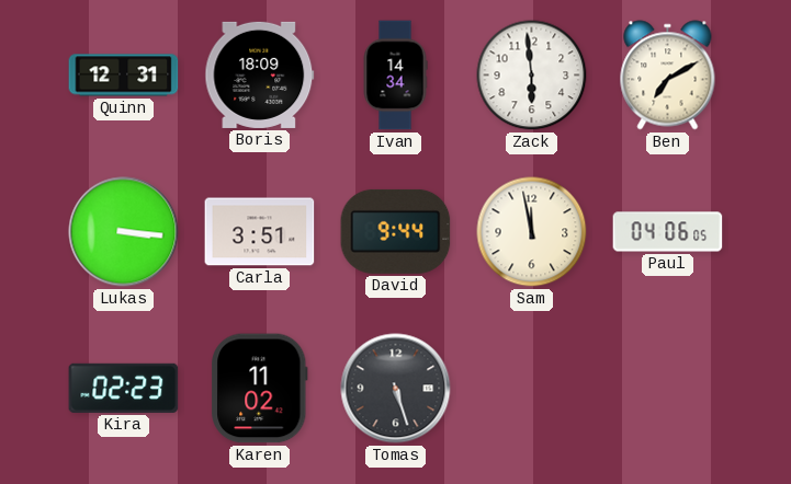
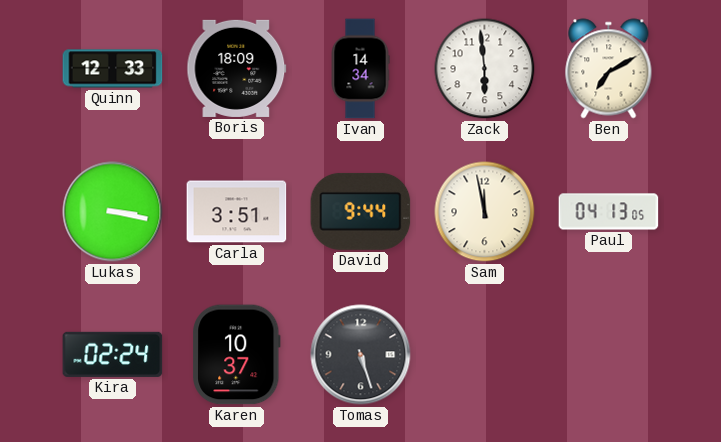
Quinn: 12:31 -> 12:33
Lukas: 3:16 -> 3:17
Paul: 04:06 -> 04:13
Kira: 02:23 -> 02:24
Karen: 11:02 -> 10:37
